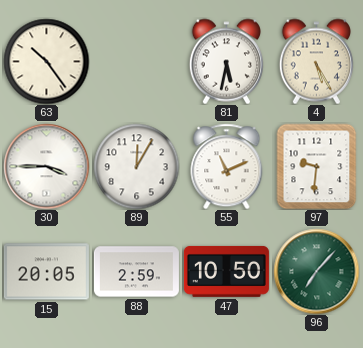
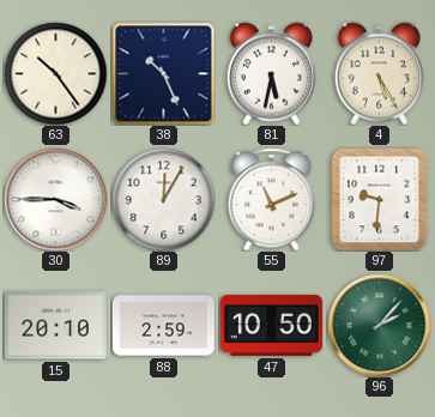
38: none -> 10:26
15: 20:05 -> 20:10
96: 7:07 -> 2:07
